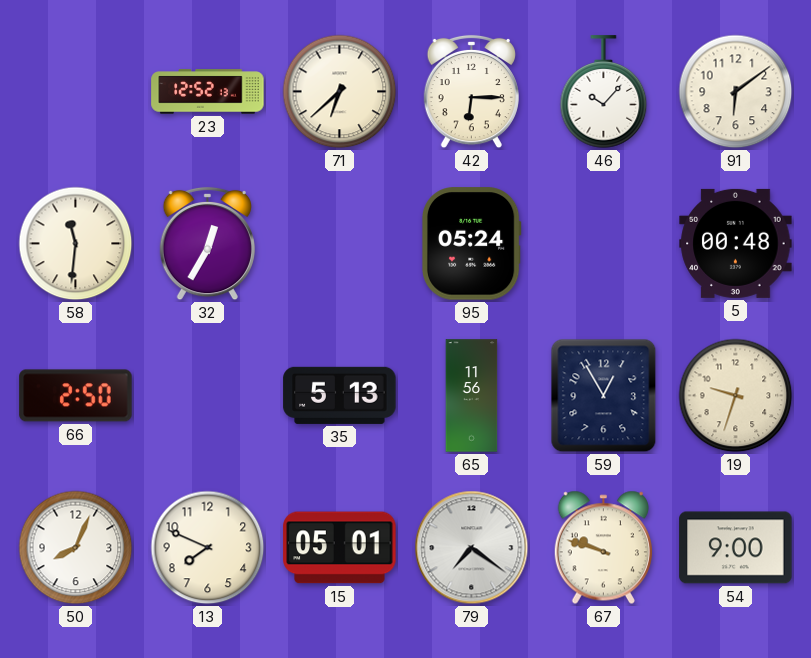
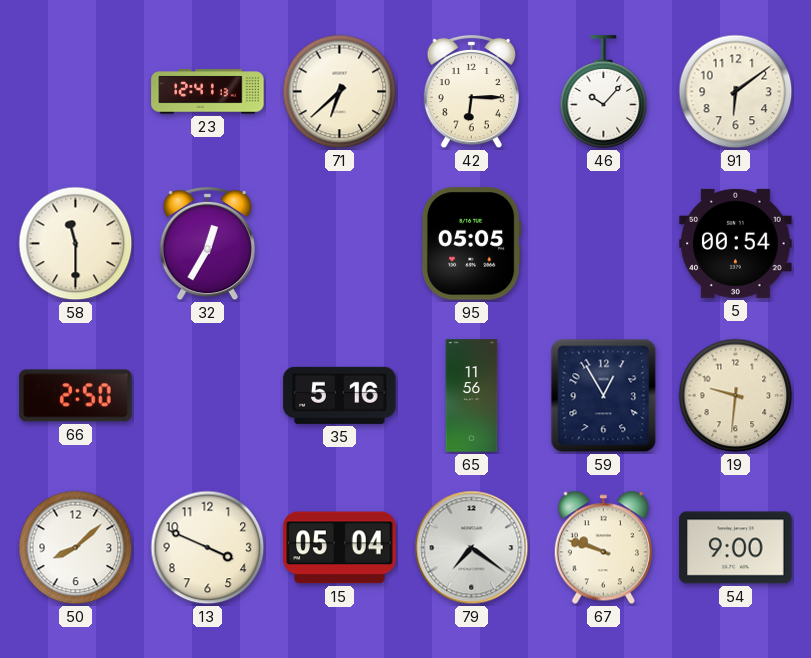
23: 12:52 -> 12:41
58: 11:31 -> 11:30
95: 05:24 -> 05:05
5: 00:48 -> 00:54
35: 5:13 -> 5:16
19: 9:33 -> 9:31
50: 8:04 -> 8:08
13: 7:49 -> 3:49
15: 05:01 -> 05:04
